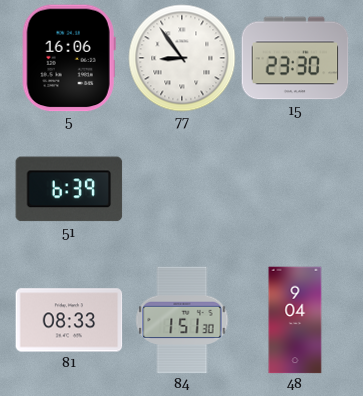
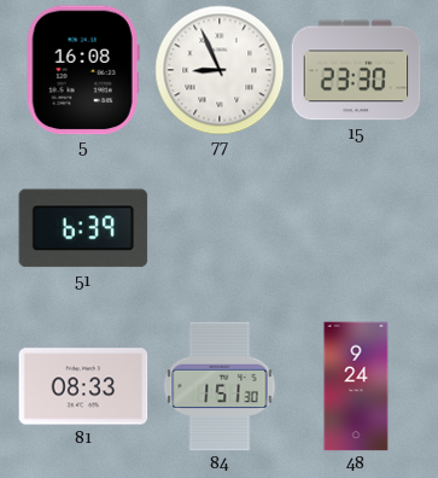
5: 16:06 -> 16:08
77: 8:54 -> 8:56
48: 9:04 -> 9:24
